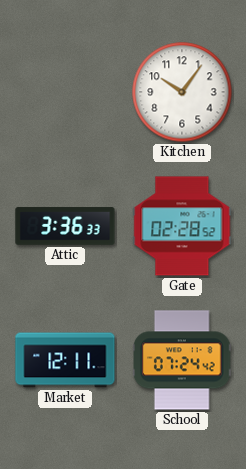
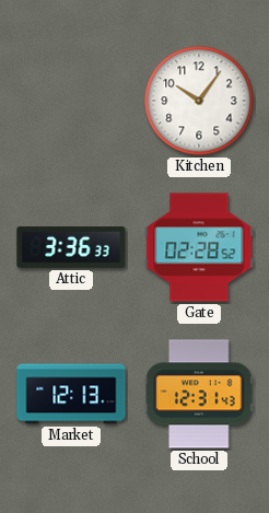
Market: 12:11 -> 12:13
School: 07:24 -> 12:31
